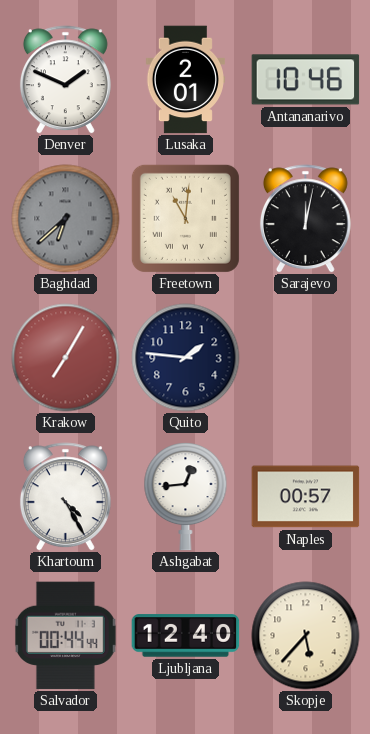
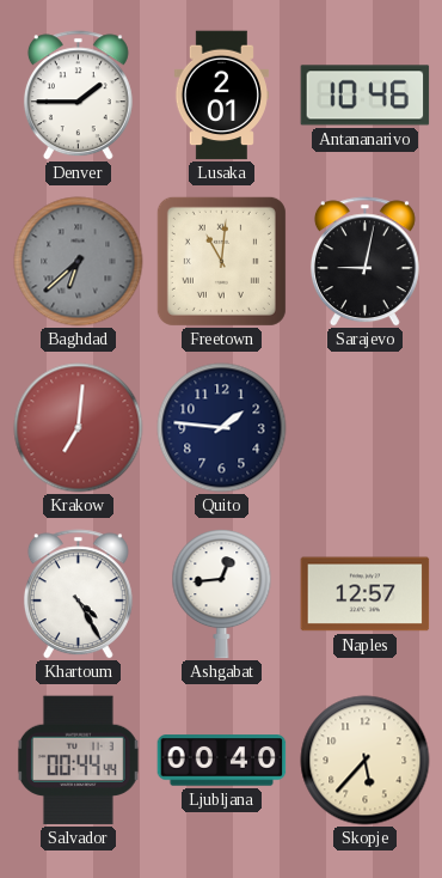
Denver: 1:49 -> 1:45
Sarajevo: 12:02 -> 9:02
Krakow: 7:05 -> 7:01
Naples: 00:57 -> 12:57
Ljubljana: 12:40 -> 00:40
